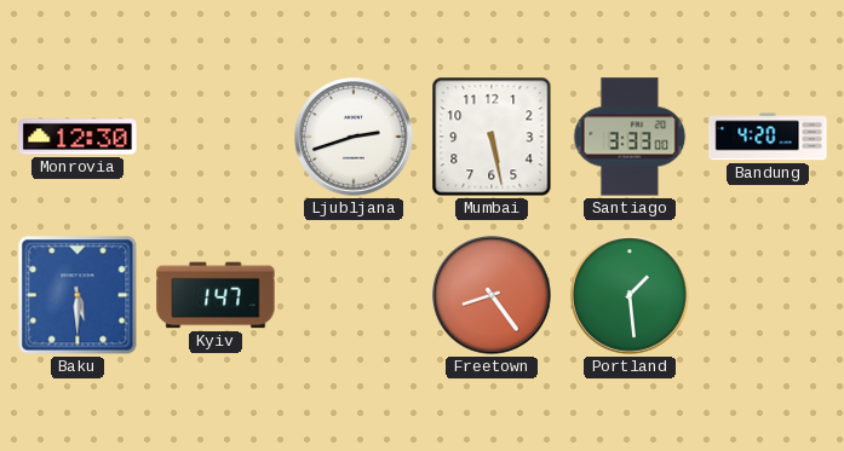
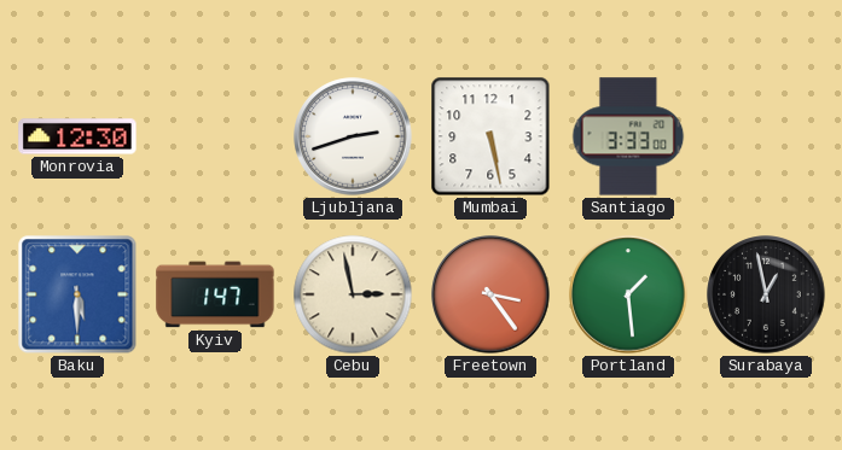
Bandung: 4:20 -> none
Cebu: none -> 2:58
Freetown: 8:24 -> 3:24
Surabaya: none -> 12:58
